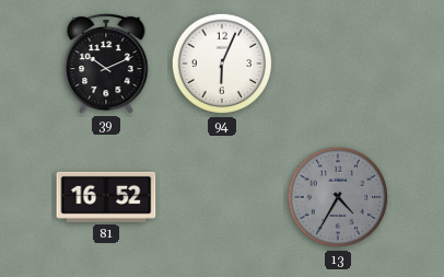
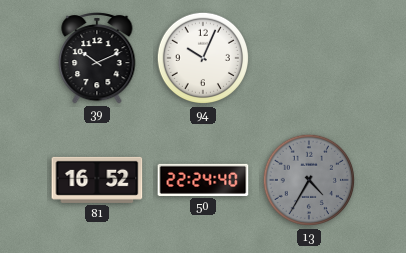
94: 6:04 -> 10:04
50: none -> 22:24
